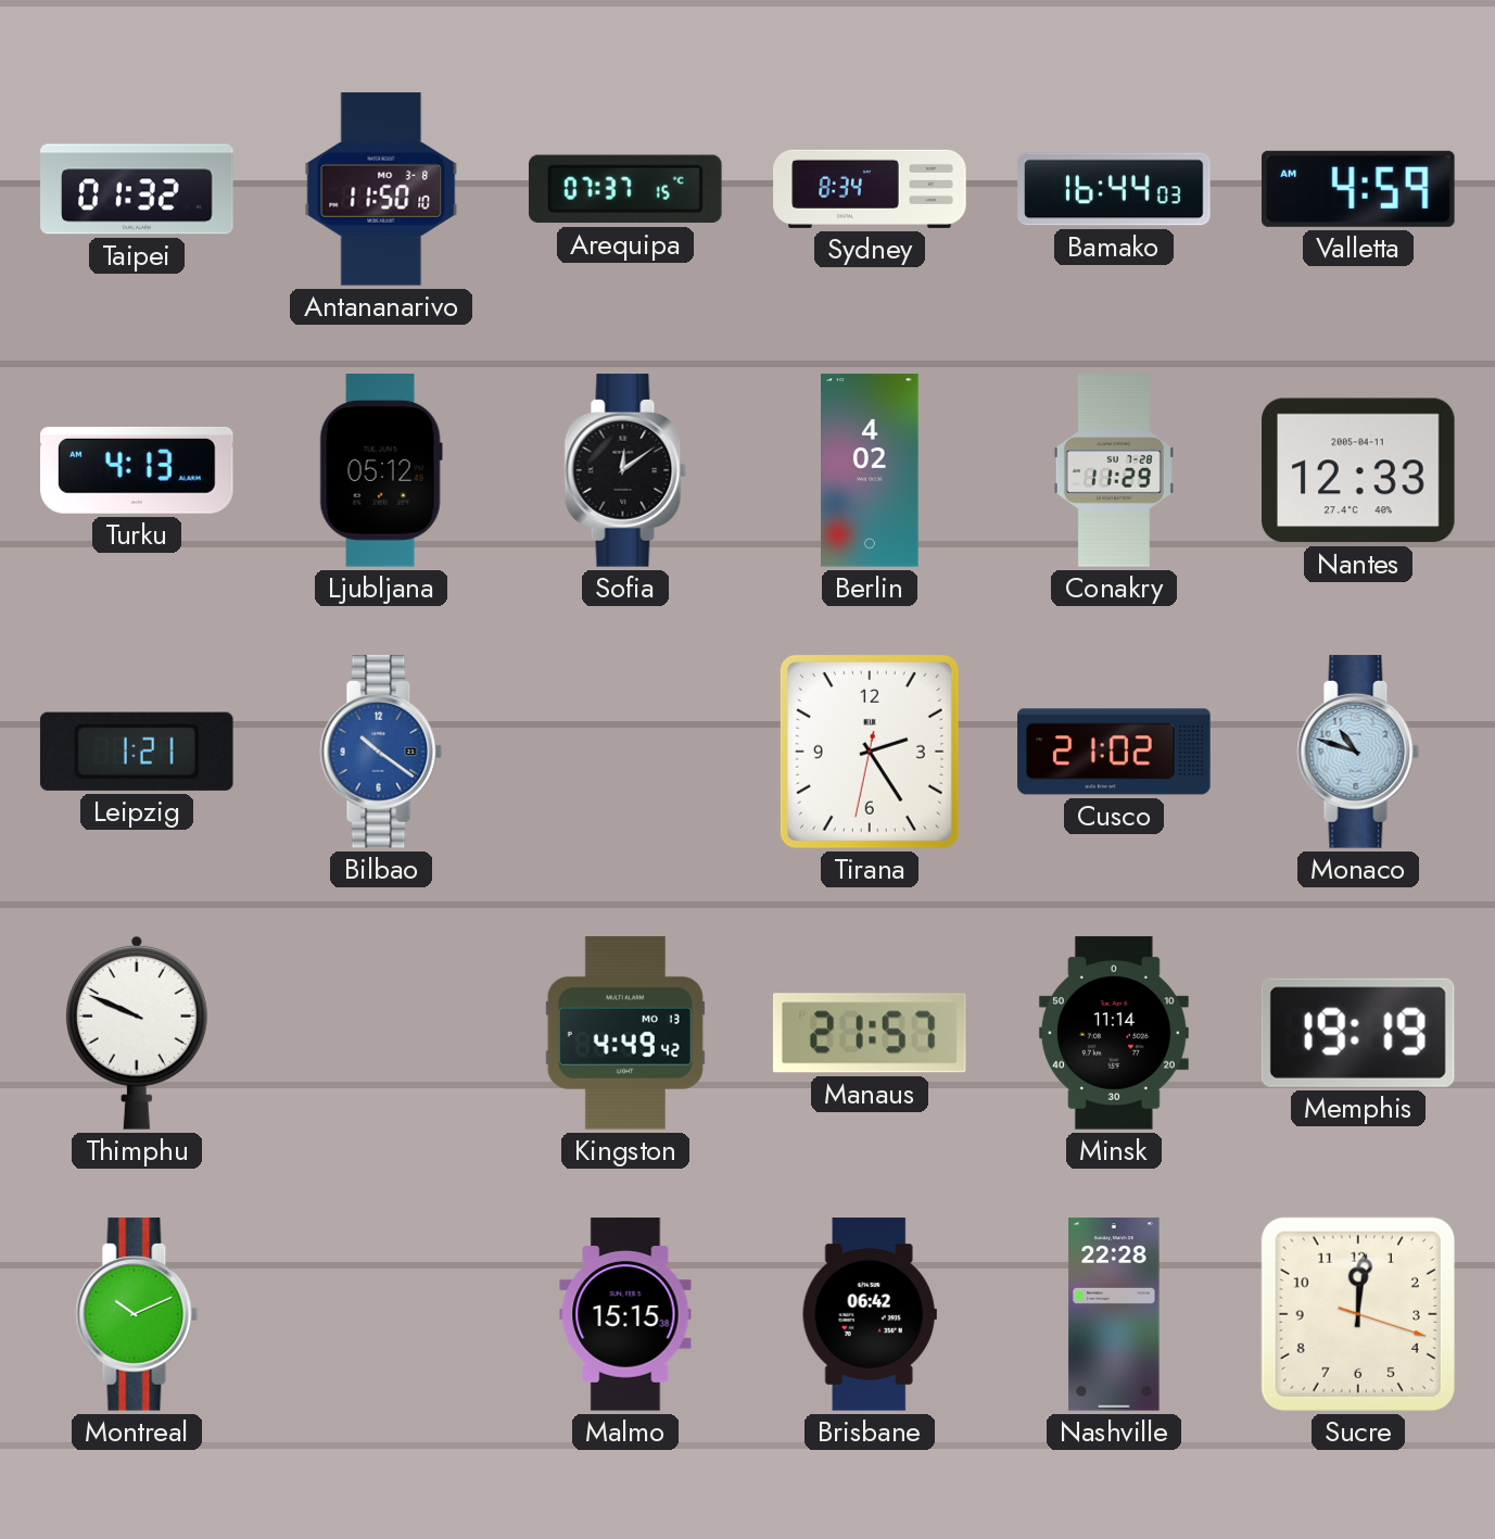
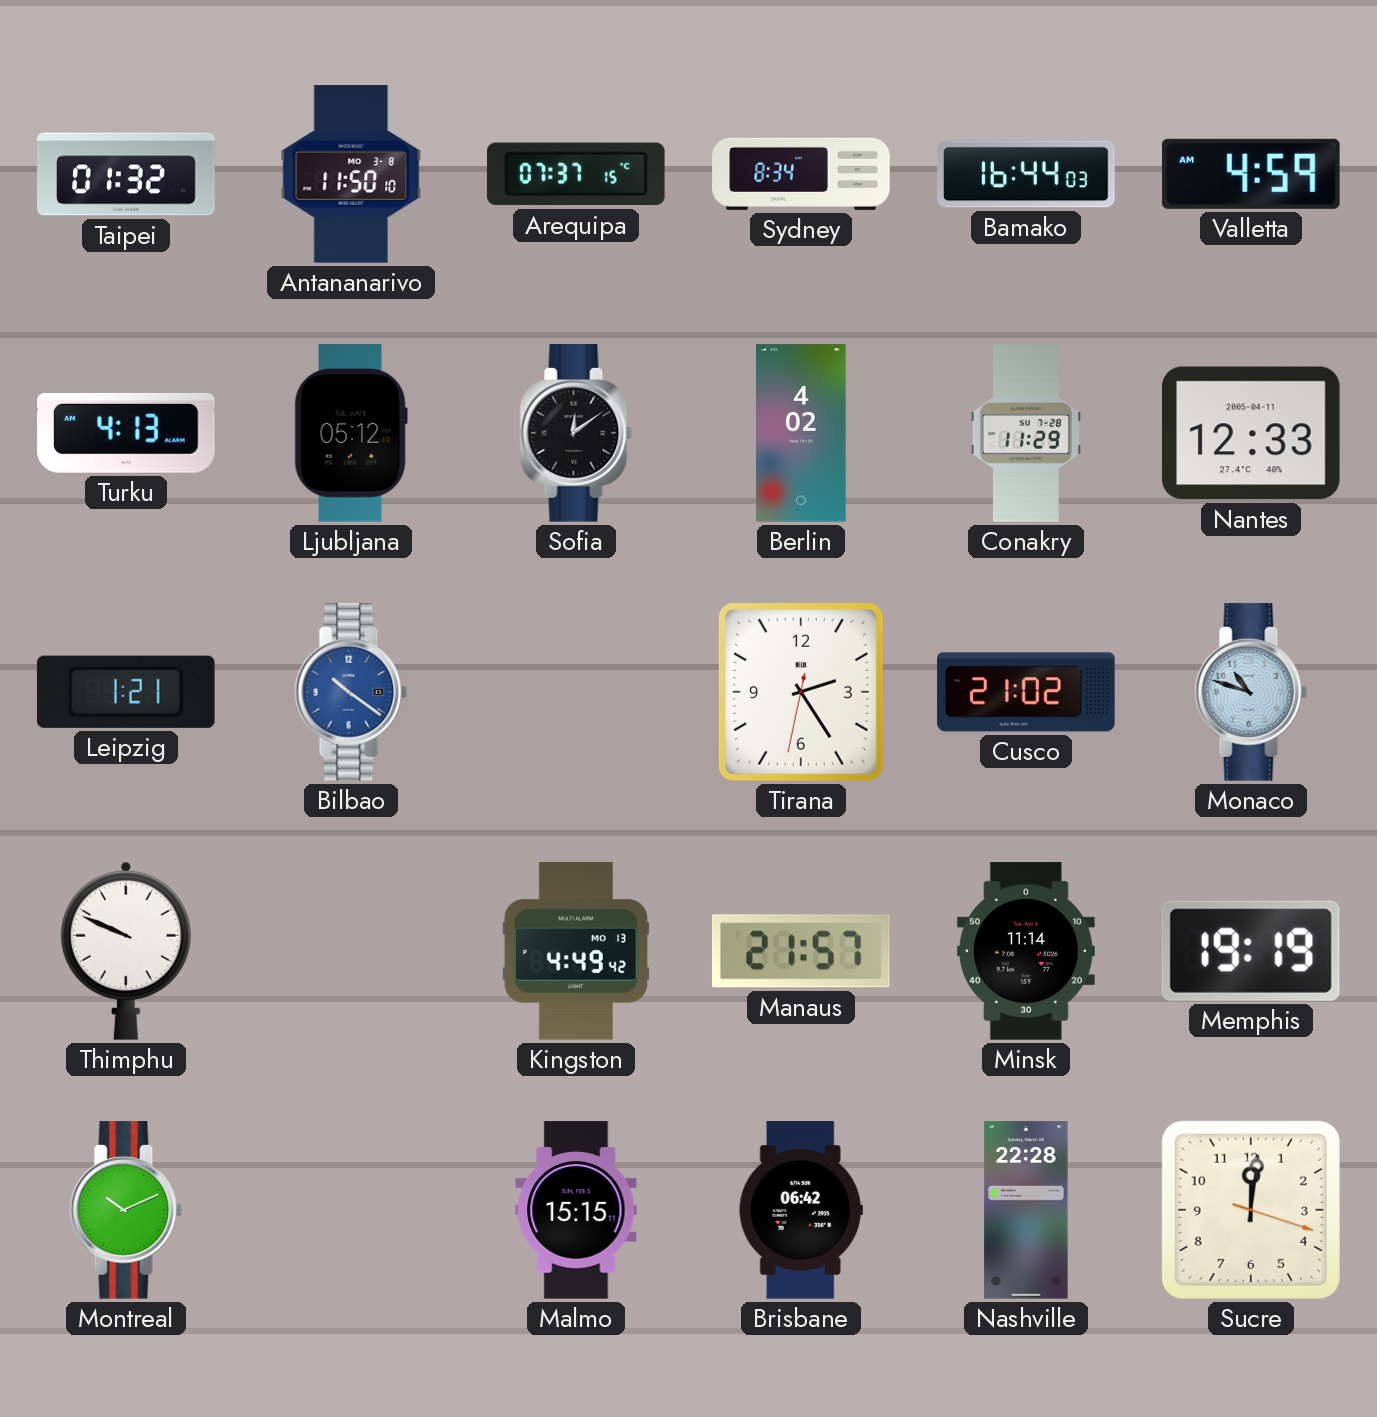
Malmo: 15:15:38 -> 15:15:11
